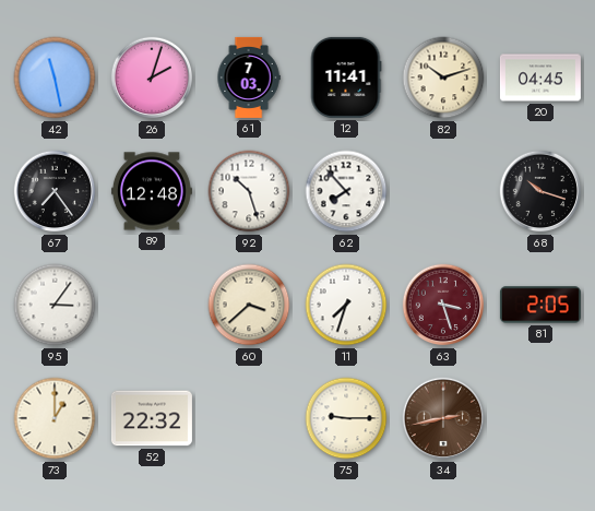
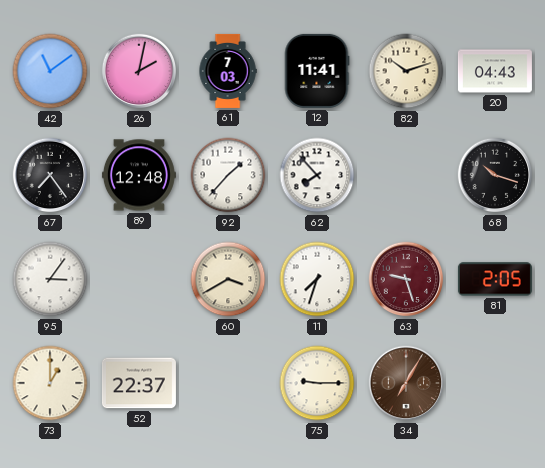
42: 11:28 -> 11:09
26: 2:03 -> 2:02
20: 04:45 -> 04:43
92: 10:27 -> 1:37
60: 3:38 -> 3:40
63: 3:27 -> 9:27
52: 22:32 -> 22:37
34: 2:43 -> 7:05
